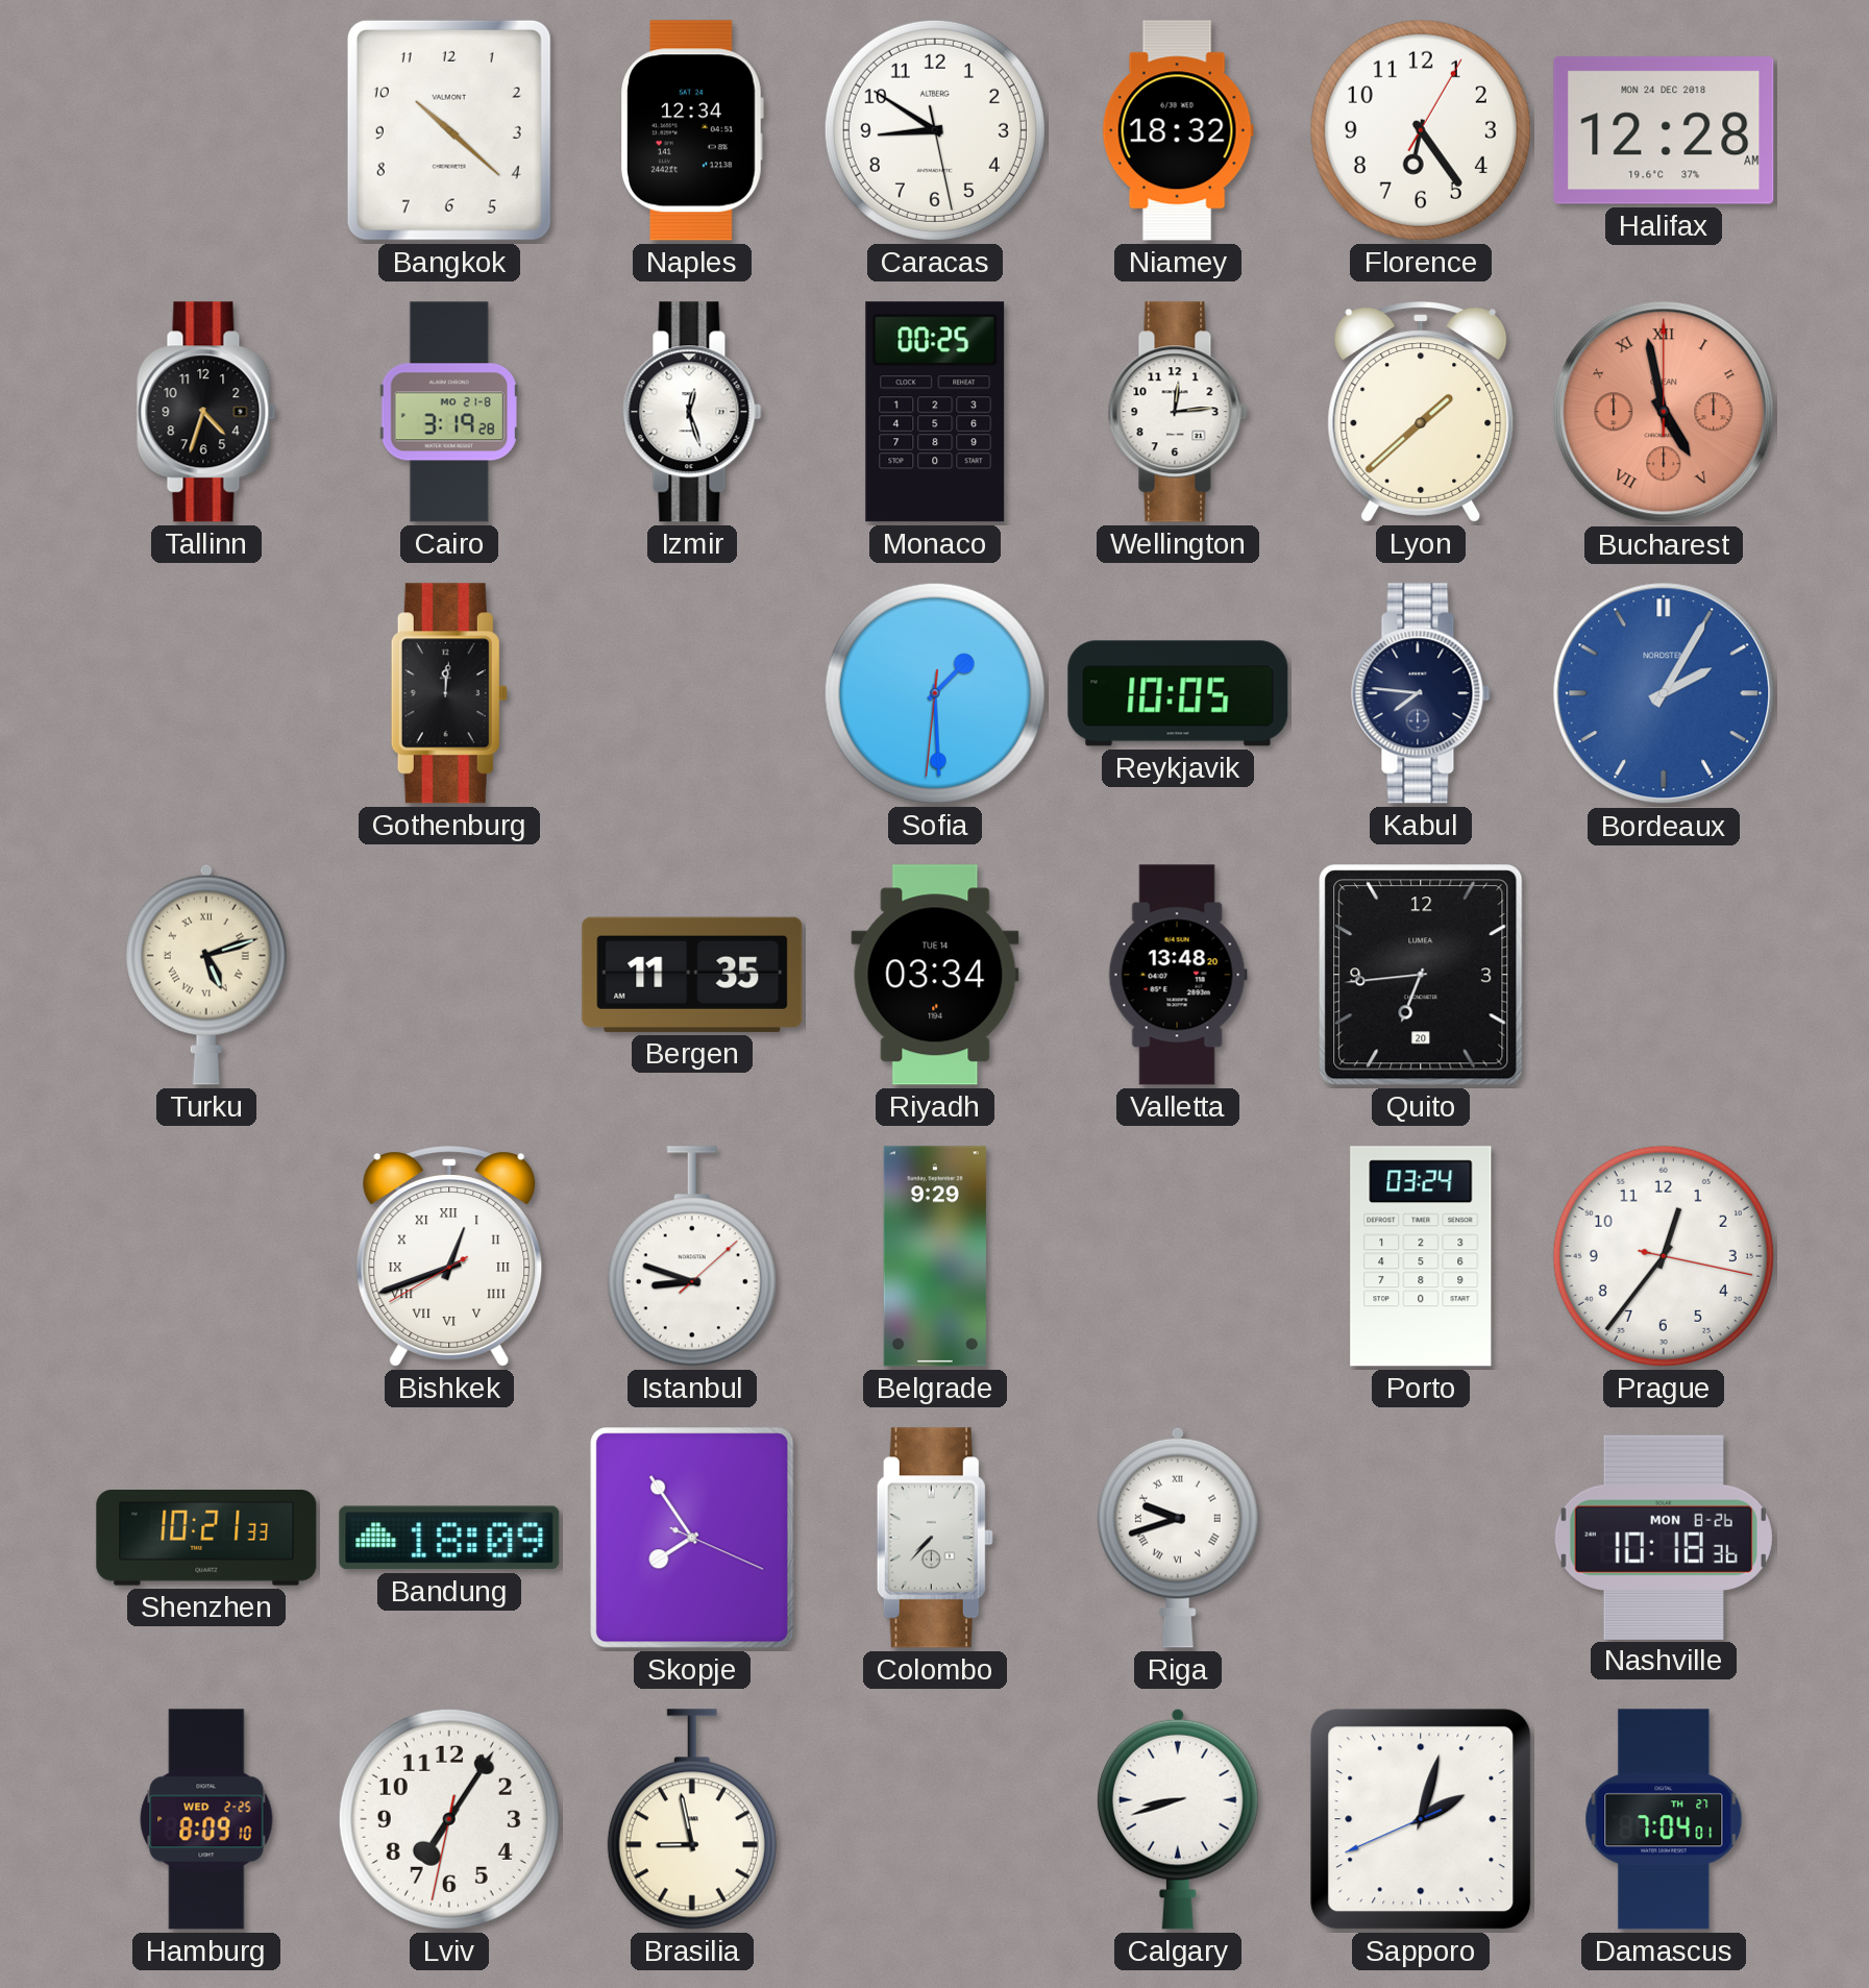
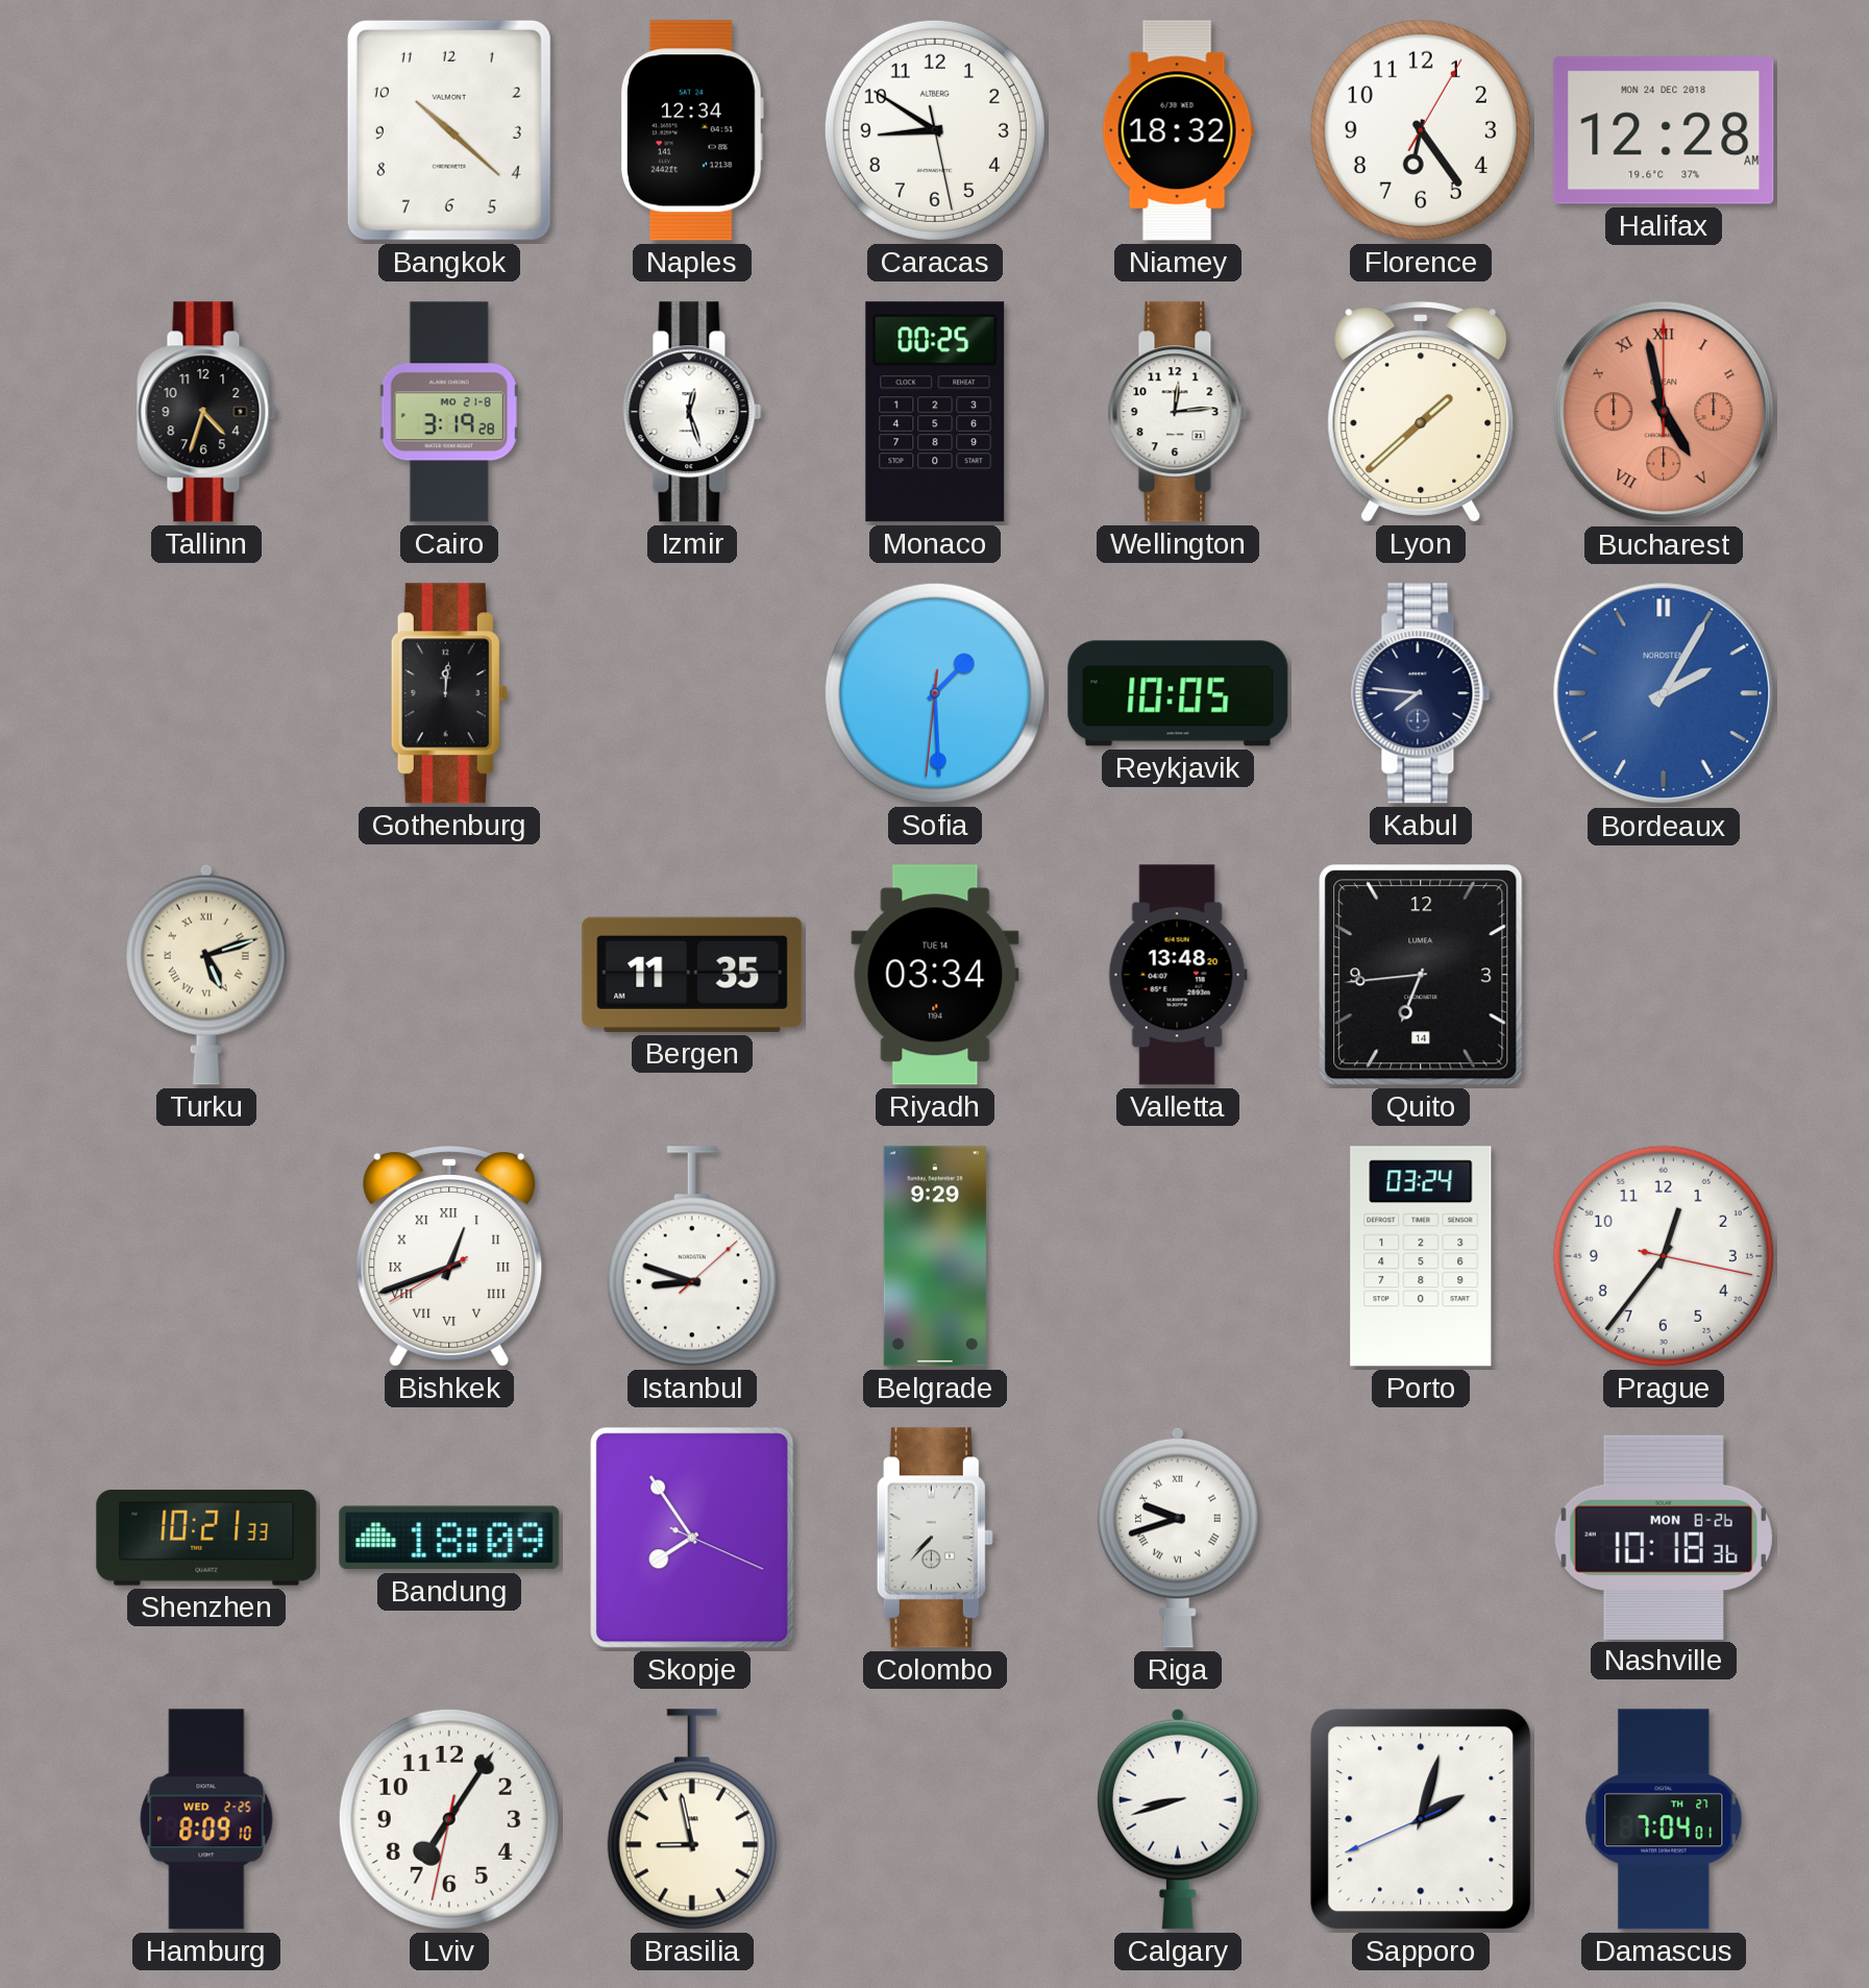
Quito date: 20 -> 14
